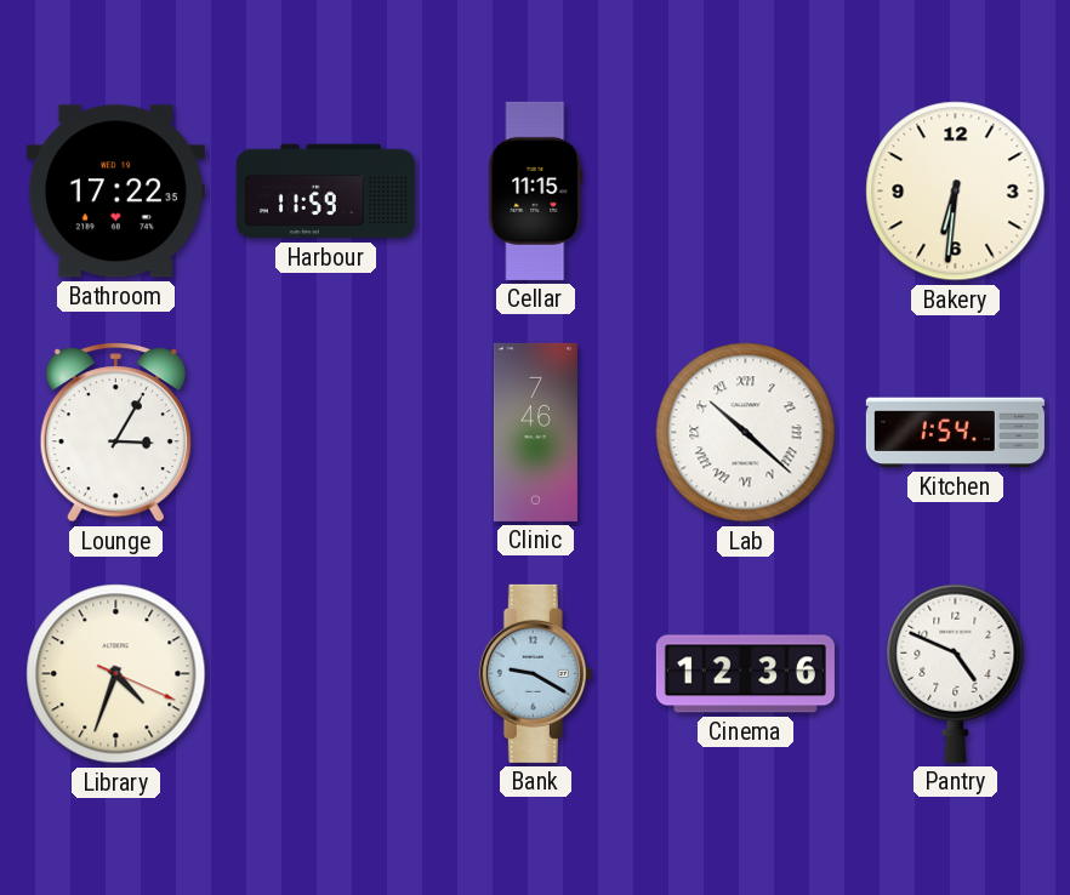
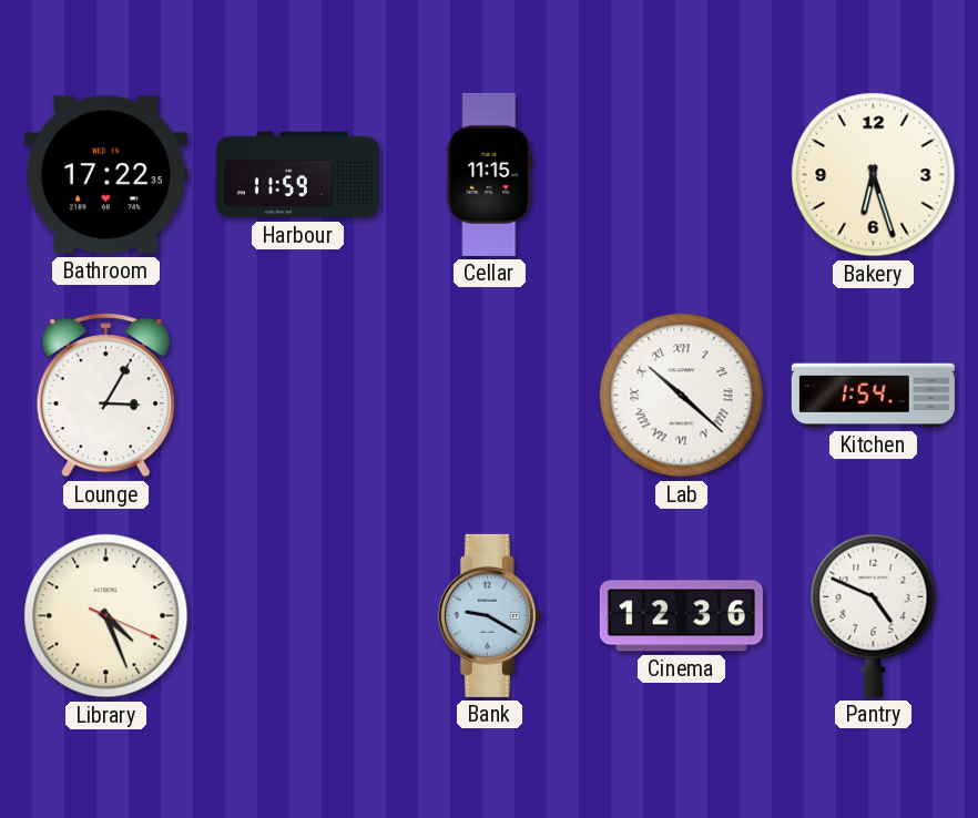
Bakery: 6:31 -> 6:27
Clinic: 7:46 -> none
Library: 4:33 -> 4:26
